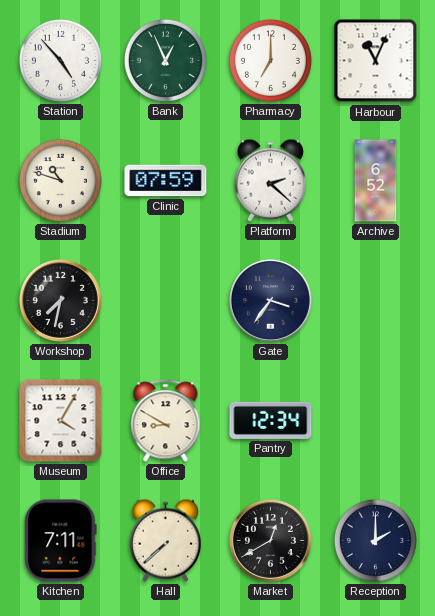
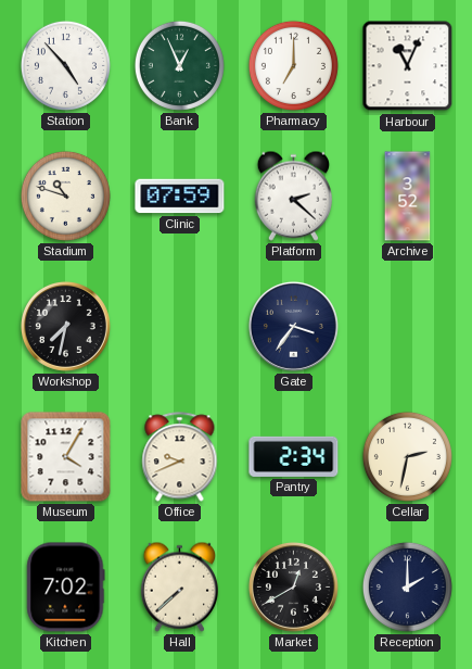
Archive: 6:52 -> 3:52
Office: 8:50 -> 9:41
Pantry: 12:34 -> 2:34
Cellar: none -> 2:32
Kitchen: 7:11 -> 7:02
